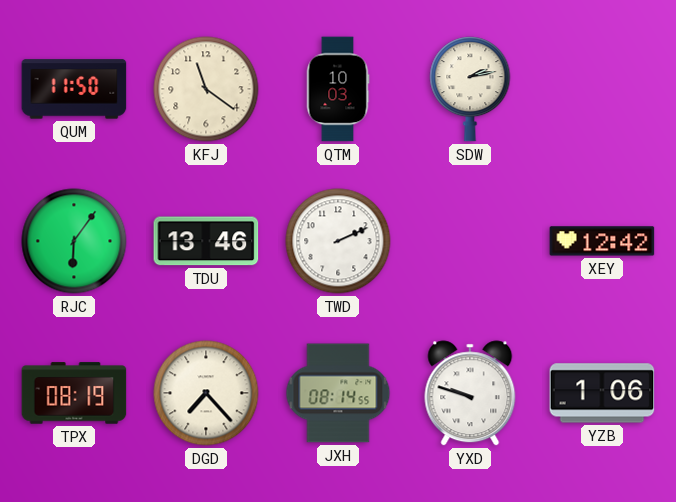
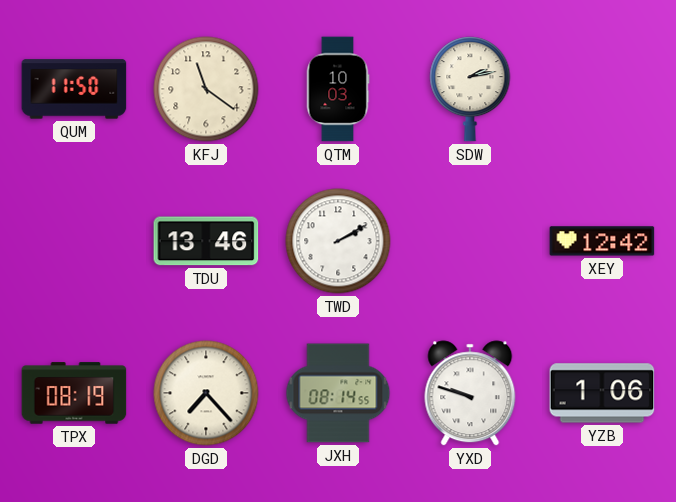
RJC: 6:06 -> none
TWD: 2:11 -> 2:10
